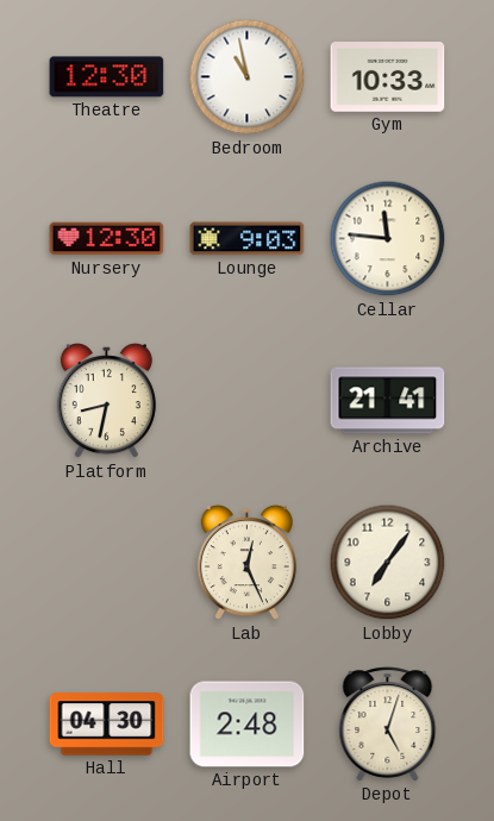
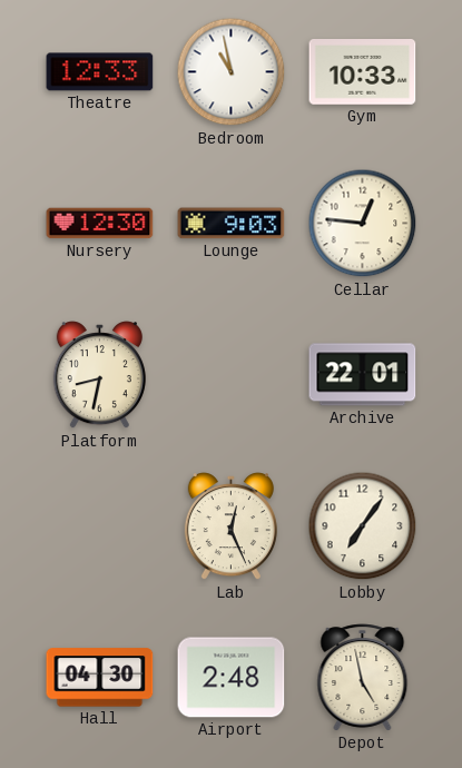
Theatre: 12:30 -> 12:33
Cellar: 11:46 -> 12:46
Archive: 21:41 -> 22:01
Depot: 5:03 -> 4:58
